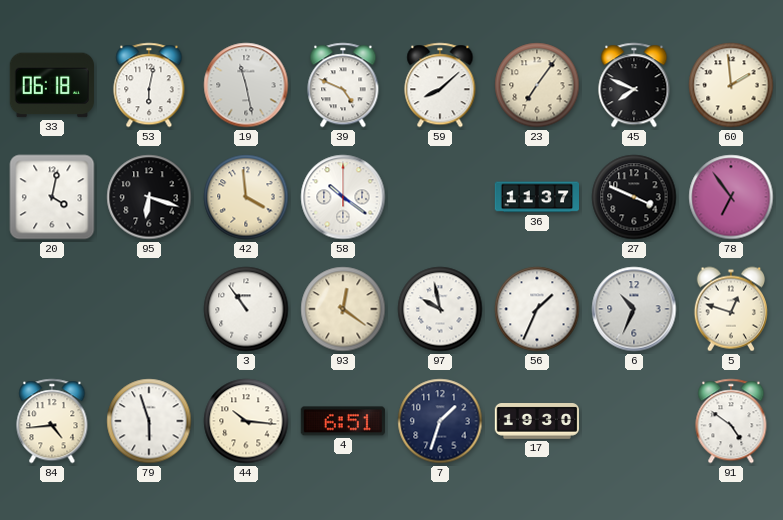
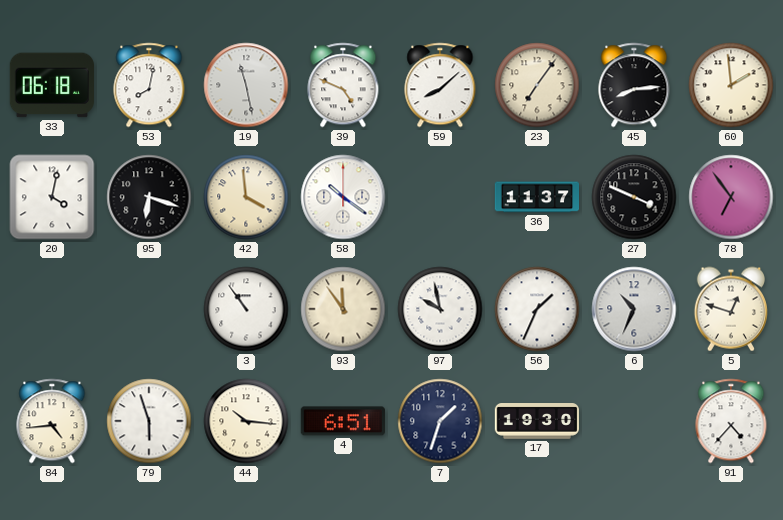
53: 6:02 -> 8:02
45: 7:49 -> 8:14
93: 12:21 -> 11:54
91: 4:51 -> 4:37
